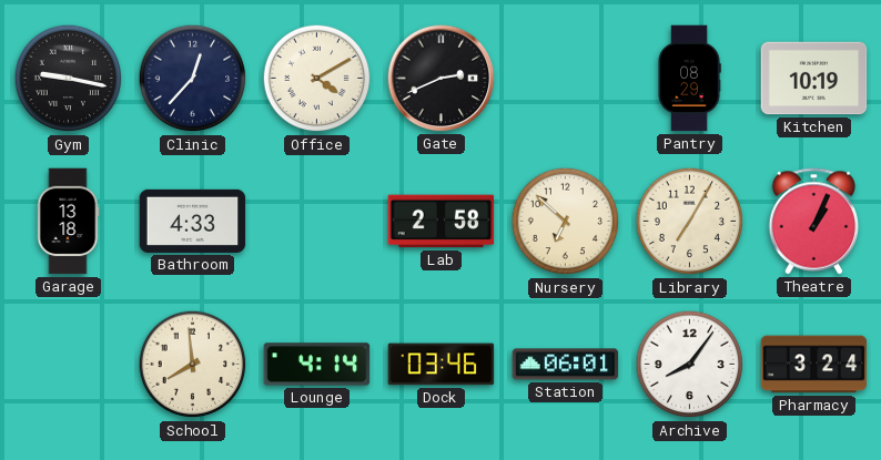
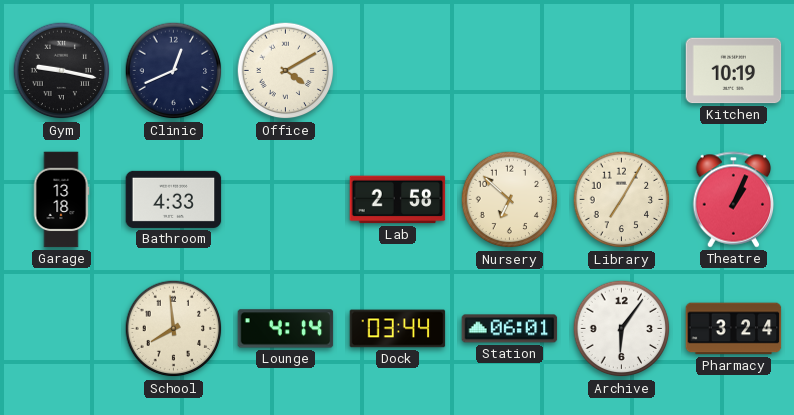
Clinic: 12:37 -> 12:41
Gate: 2:41 -> none
Pantry: 08:29 -> none
Dock: 03:46 -> 03:44
Archive: 8:06 -> 6:06
